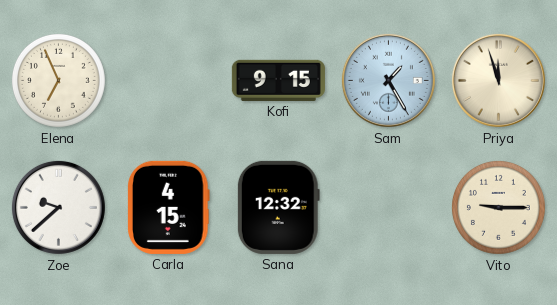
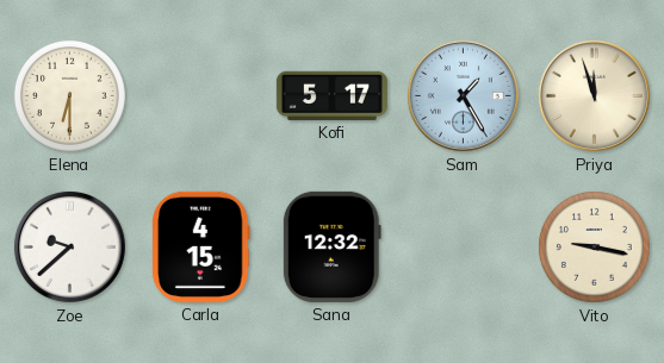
Elena: 6:56 -> 6:30
Kofi: 9:15 -> 5:17
Vito: 9:15 -> 9:17
